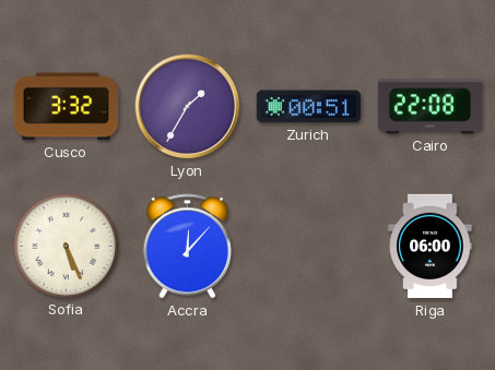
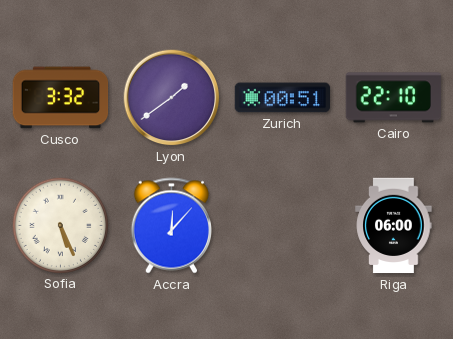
Lyon: 1:35 -> 1:39
Cairo: 22:08 -> 22:10
